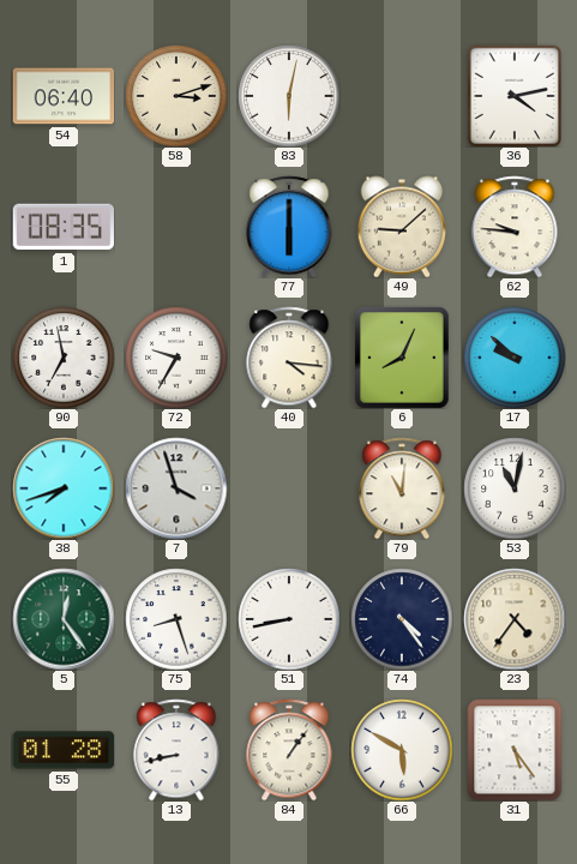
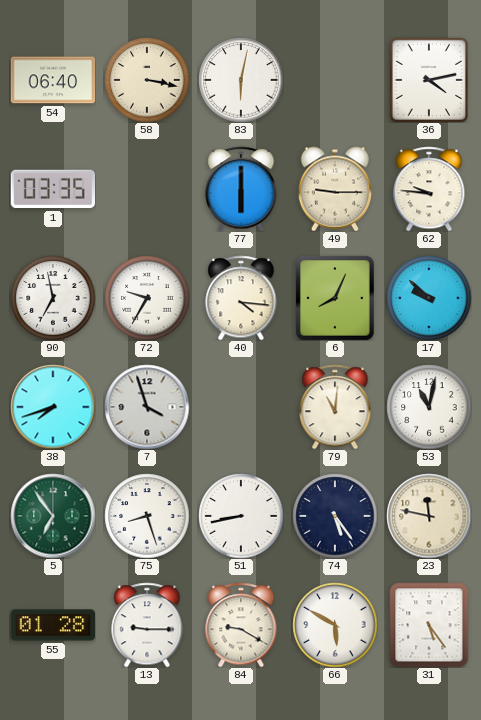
58: 3:12 -> 3:17
1: 08:35 -> 03:35
49: 9:08 -> 9:15
5: 12:24 -> 6:54
74: 4:24 -> 5:24
23: 4:36 -> 11:47
13: 8:43 -> 9:15
84: 1:06 -> 9:20
